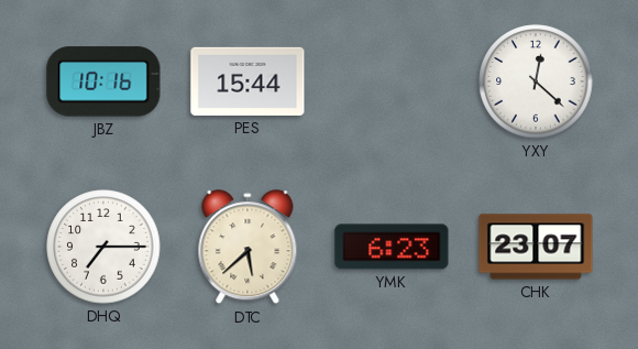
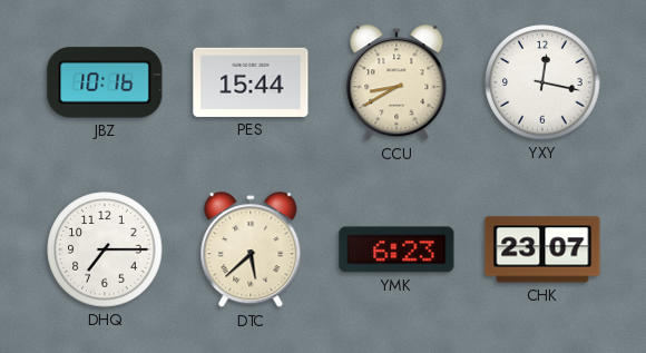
CCU: none -> 8:40
YXY: 12:22 -> 12:17
